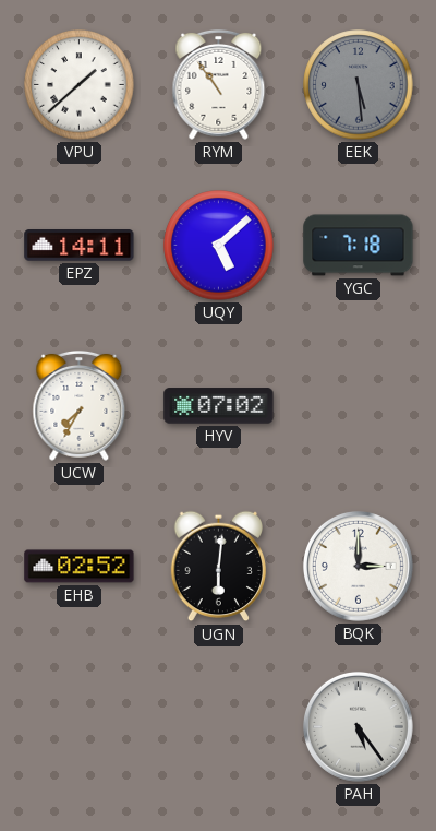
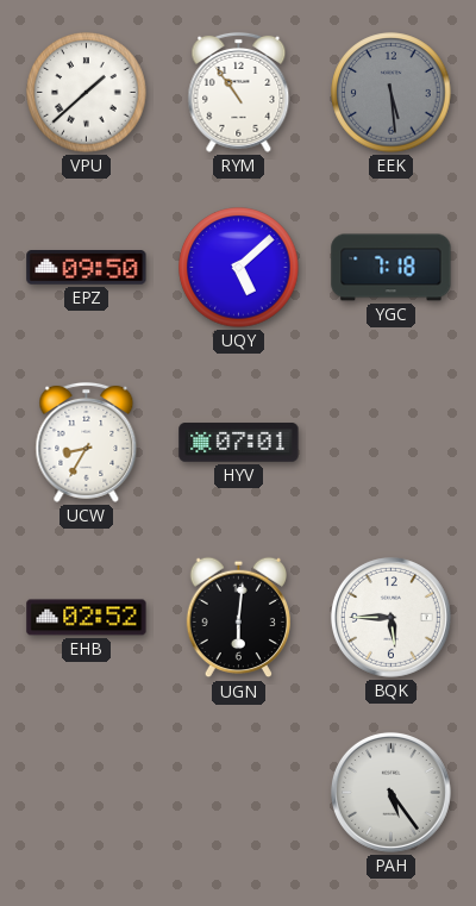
EPZ: 14:11 -> 09:50
UCW: 7:35 -> 8:35
HYV: 07:02 -> 07:01
BQK: 3:00 -> 5:45
